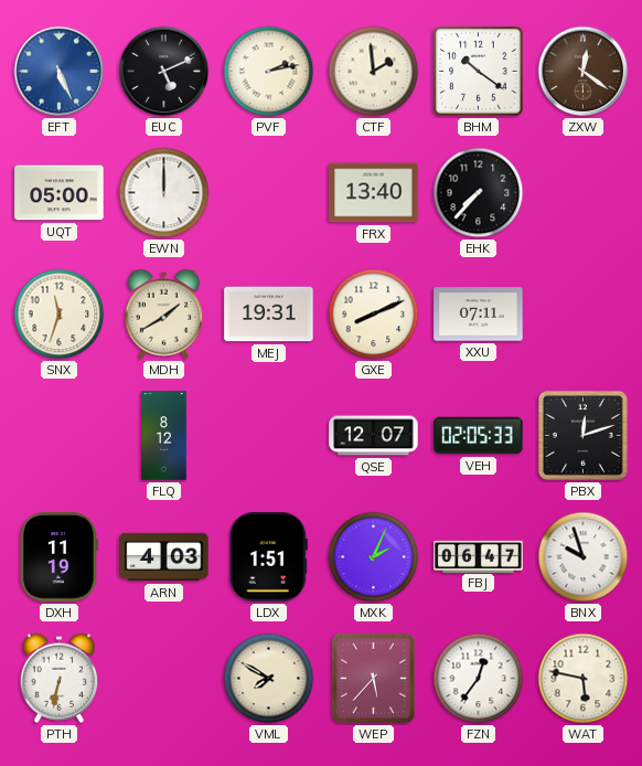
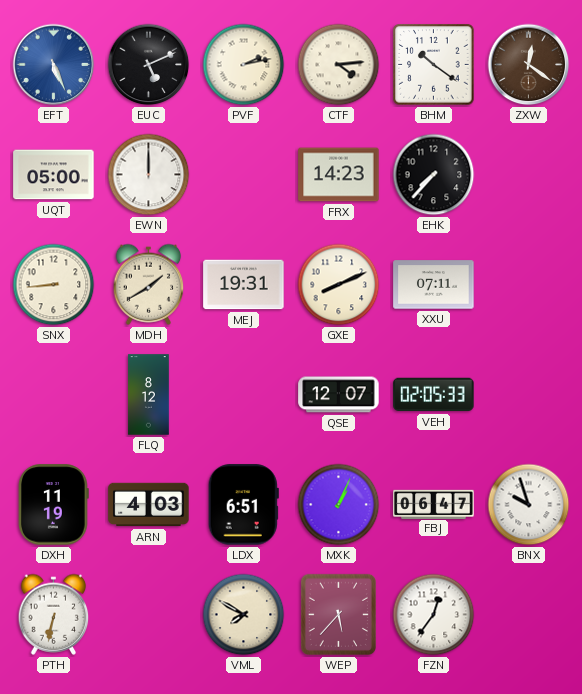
CTF: 1:59 -> 4:14
FRX: 13:40 -> 14:23
SNX: 11:33 -> 8:44
PBX: 12:12 -> none
LDX: 1:51 -> 6:51
MXK: 2:04 -> 1:04
WAT: 5:47 -> none
